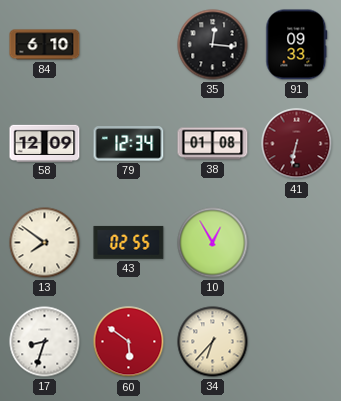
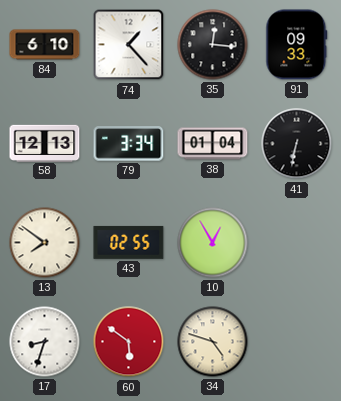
74: none -> 1:23
58: 12:09 -> 12:13
79: 12:34 -> 3:34
38: 01:08 -> 01:04
41 dial: burgundy -> black
34: 6:37 -> 4:48
